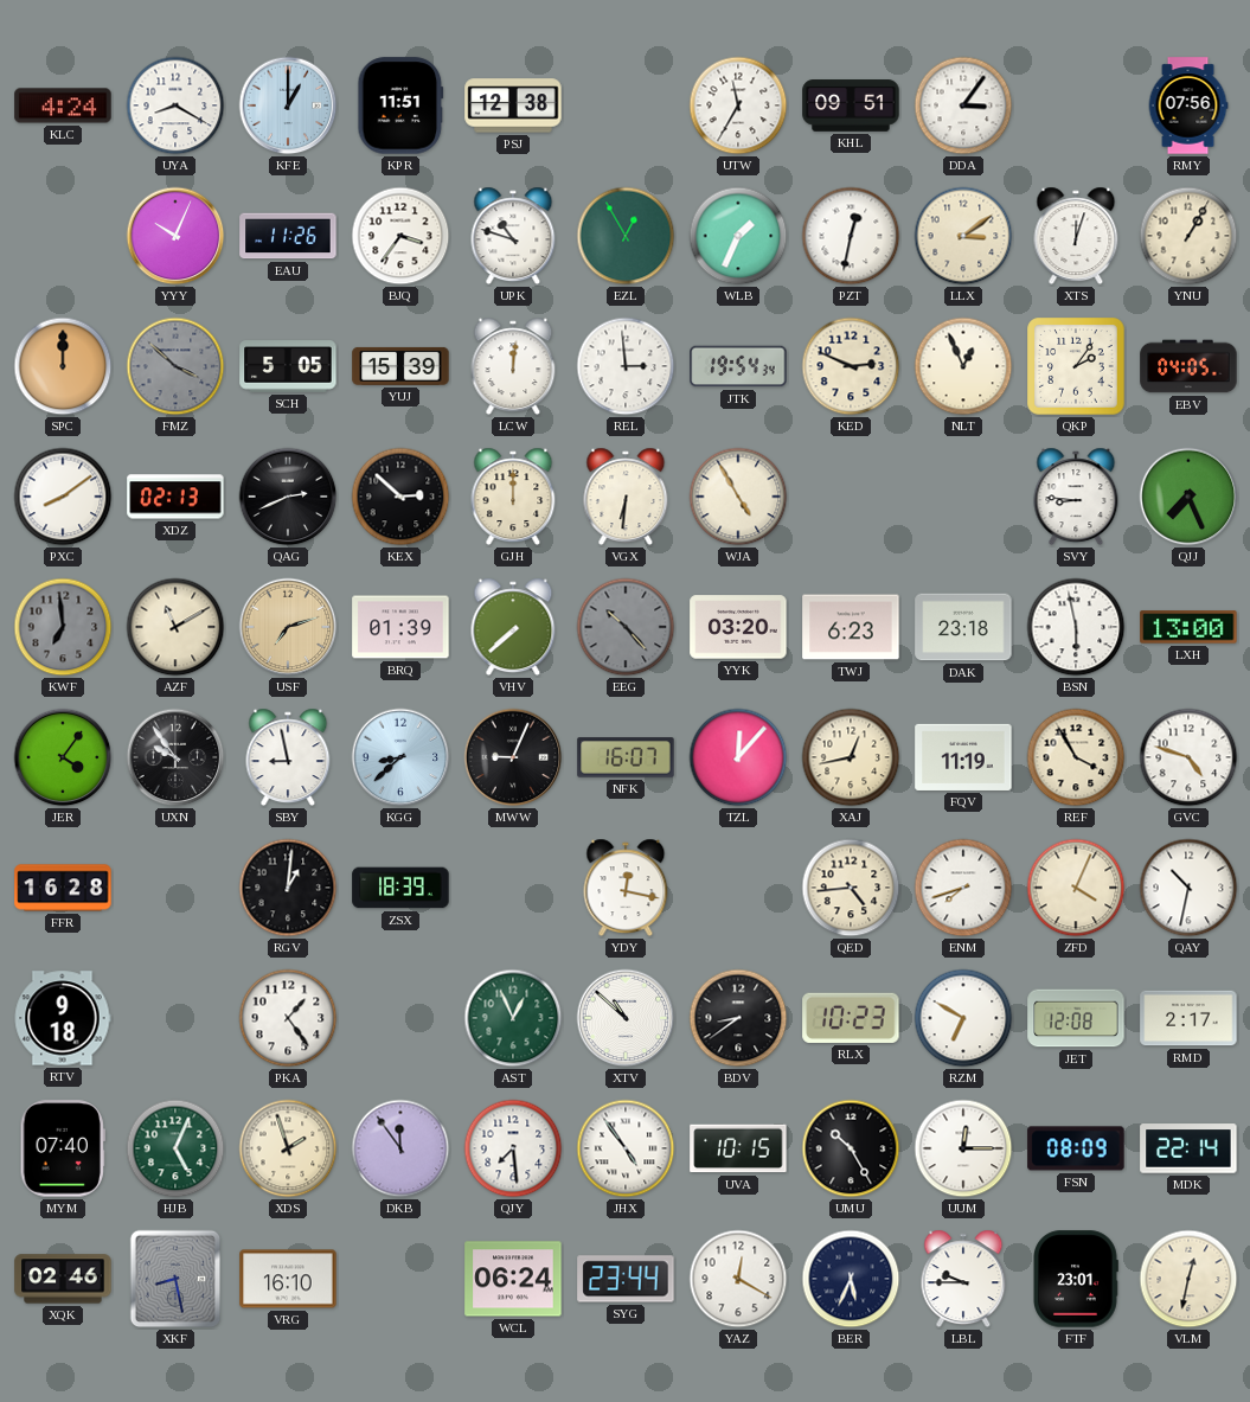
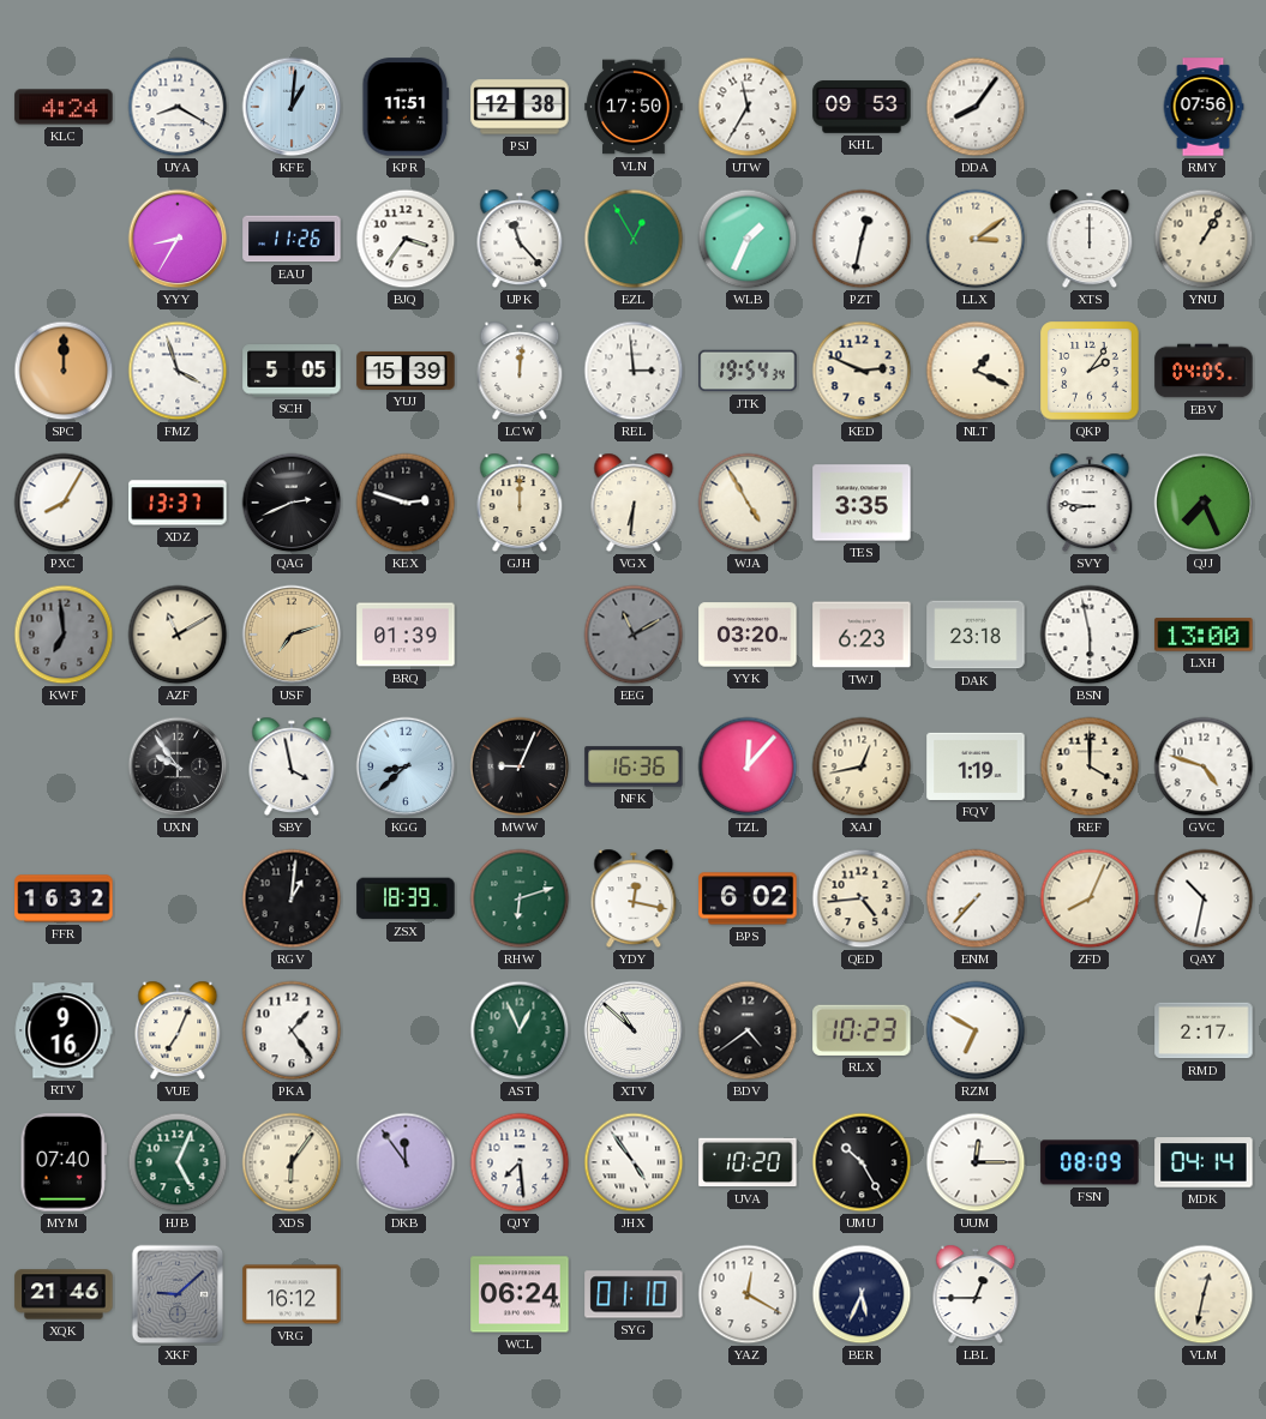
KFE: 1:00 -> 1:01
VLN: none -> 17:50
KHL: 09:51 -> 09:53
DDA: 3:06 -> 8:06
YYY: 10:04 -> 8:35
UPK: 10:48 -> 11:23
XTS: 12:03 -> 12:00
FMZ: 3:52 -> 3:57
FMZ dial: grey -> white
NLT: 12:56 -> 1:19
PXC: 8:09 -> 8:05
XDZ: 02:13 -> 13:37
KEX: 2:52 -> 2:48
TES: none -> 3:35
VHV: 7:38 -> none
EEG: 10:23 -> 11:10
JER: 4:06 -> none
SBY: 8:58 -> 3:58
NFK: 16:07 -> 16:36
FQV: 11:19 -> 1:19
REF: 3:55 -> 4:00
FFR: 16:28 -> 16:32
RHW: none -> 6:12
BPS: none -> 6:02
ENM: 7:42 -> 7:37
ZFD: 4:04 -> 8:04
RTV: 9:18 -> 9:16
VUE: none -> 7:04
BDV: 8:39 -> 4:39
JET: 12:08 -> none
XDS: 1:57 -> 6:06
UVA: 10:15 -> 10:20
MDK: 22:14 -> 04:14
XQK: 02:46 -> 21:46
XKF: 8:28 -> 9:08
VRG: 16:10 -> 16:12
SYG: 23:44 -> 01:10
LBL: 9:45 -> 12:45
FTF: 23:01 -> none
